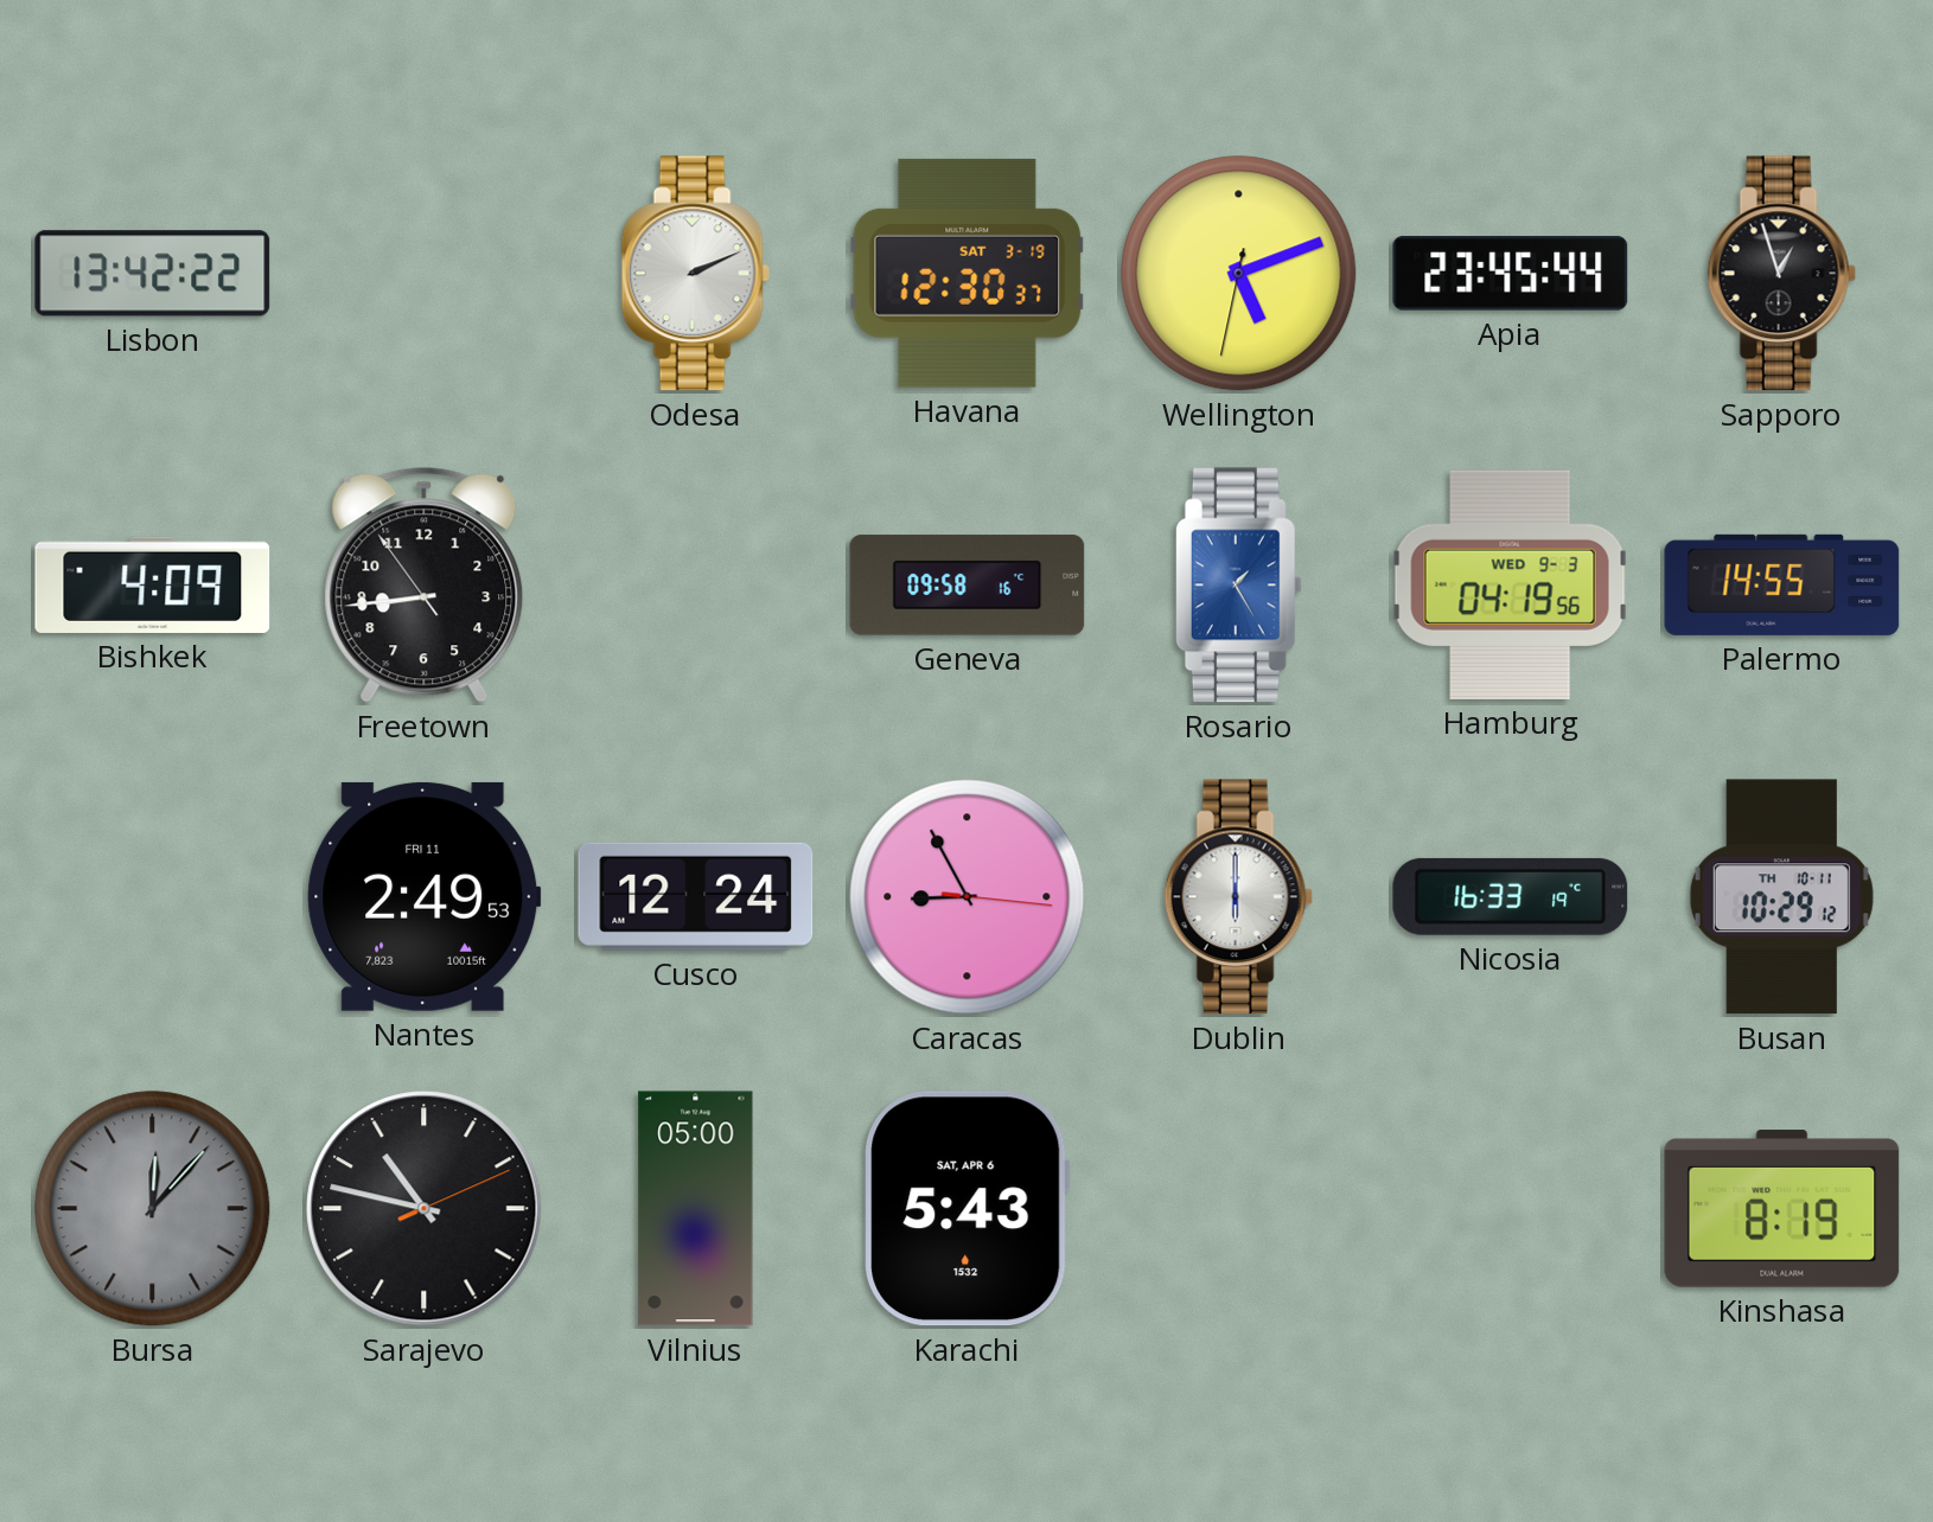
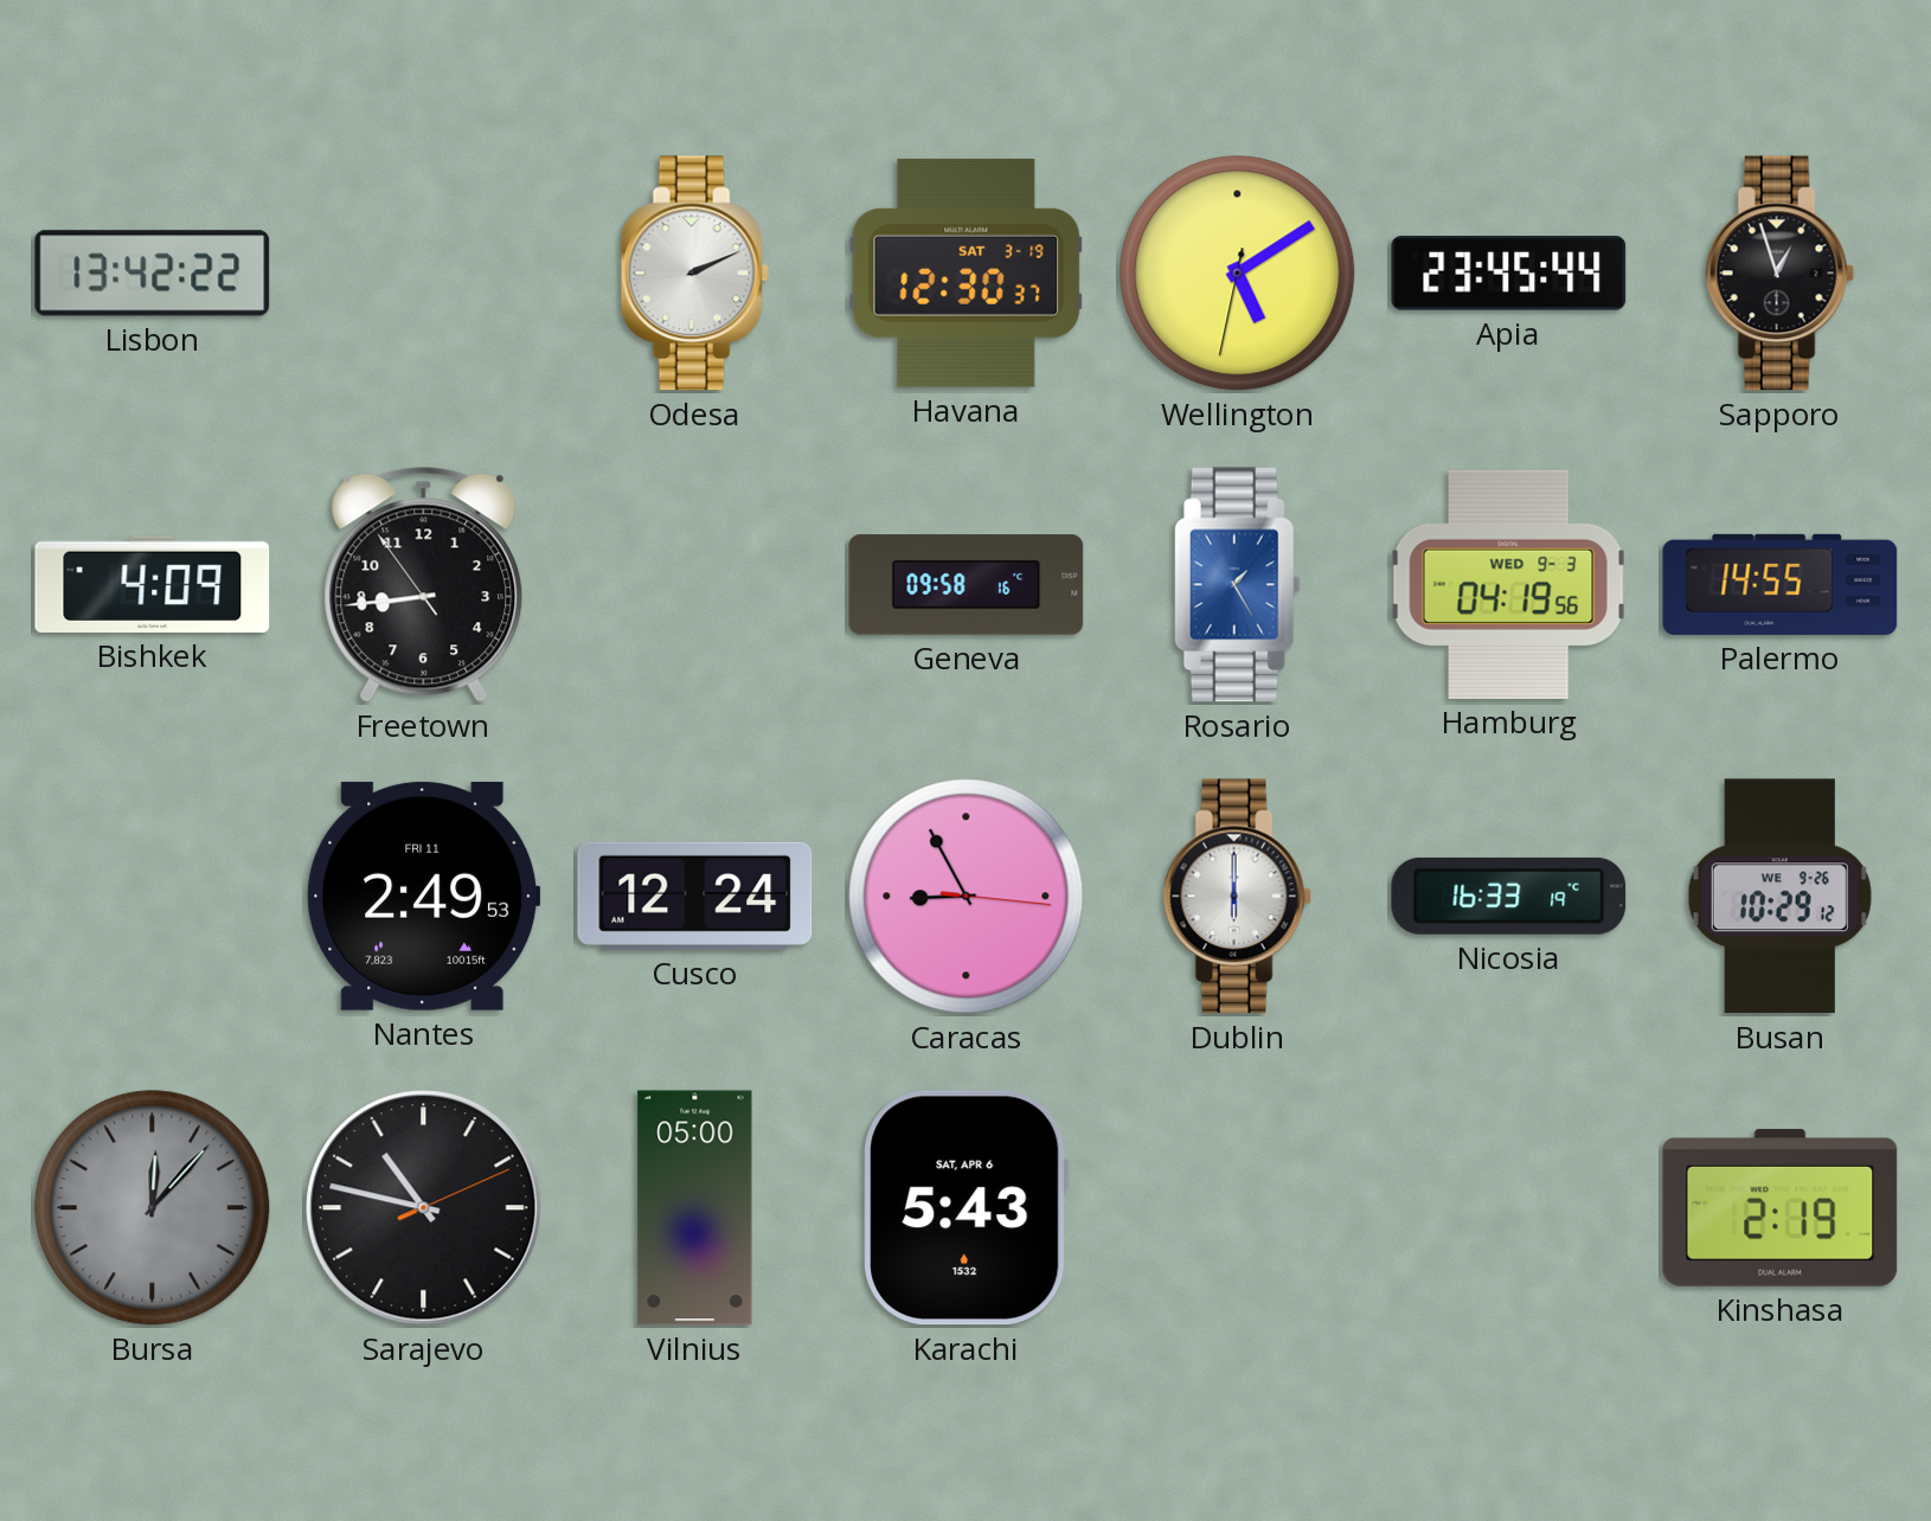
Wellington: 5:11 -> 5:09
Busan date: TH 10-11 -> WE 9-26
Kinshasa: 8:19 -> 2:19
